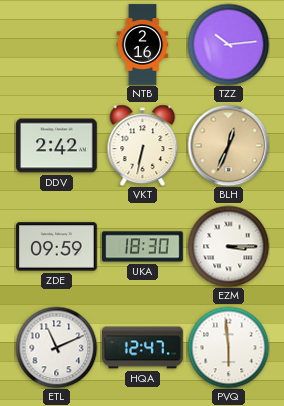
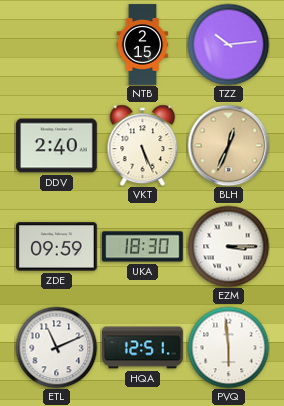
NTB: 2:16 -> 2:15
DDV: 2:42 -> 2:40
VKT: 6:32 -> 5:26
HQA: 12:47 -> 12:51
